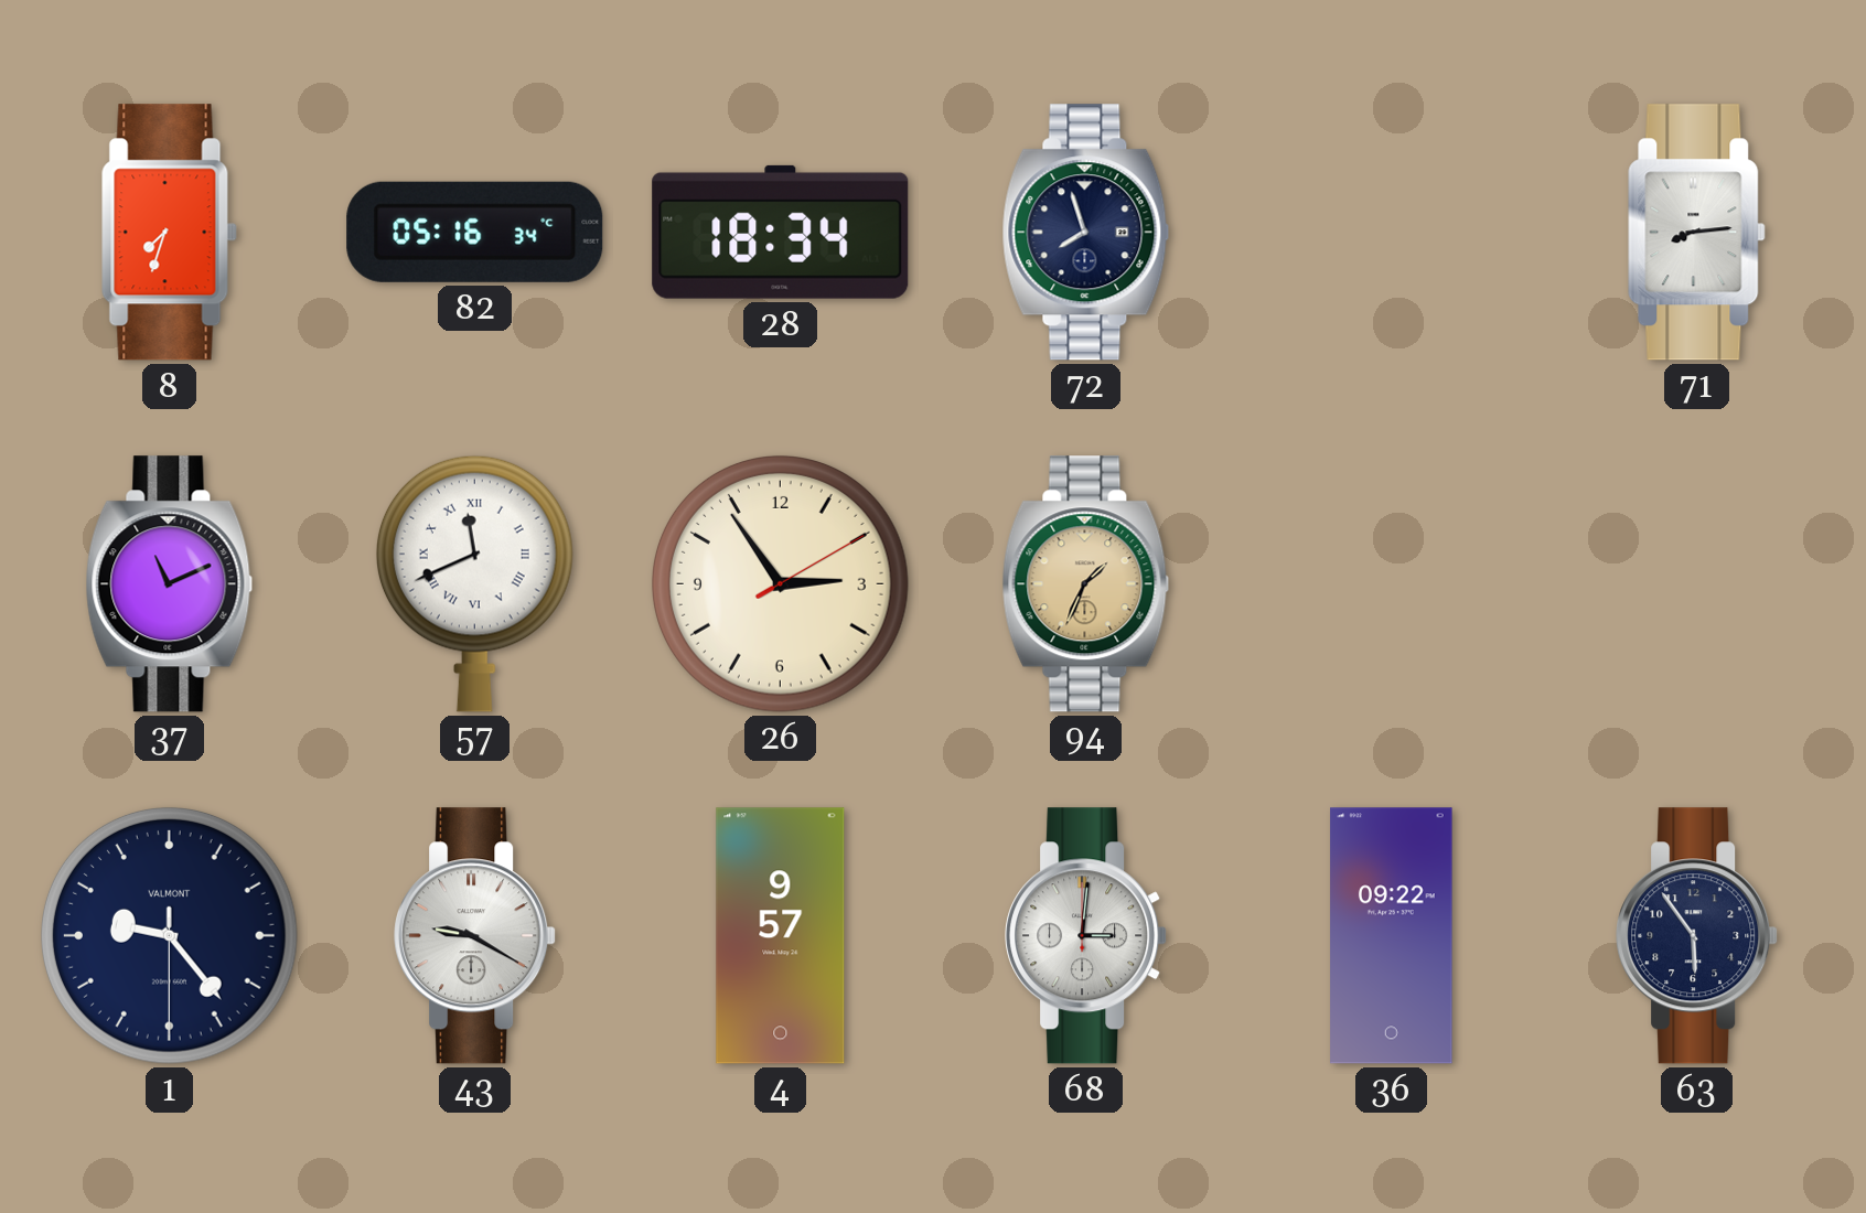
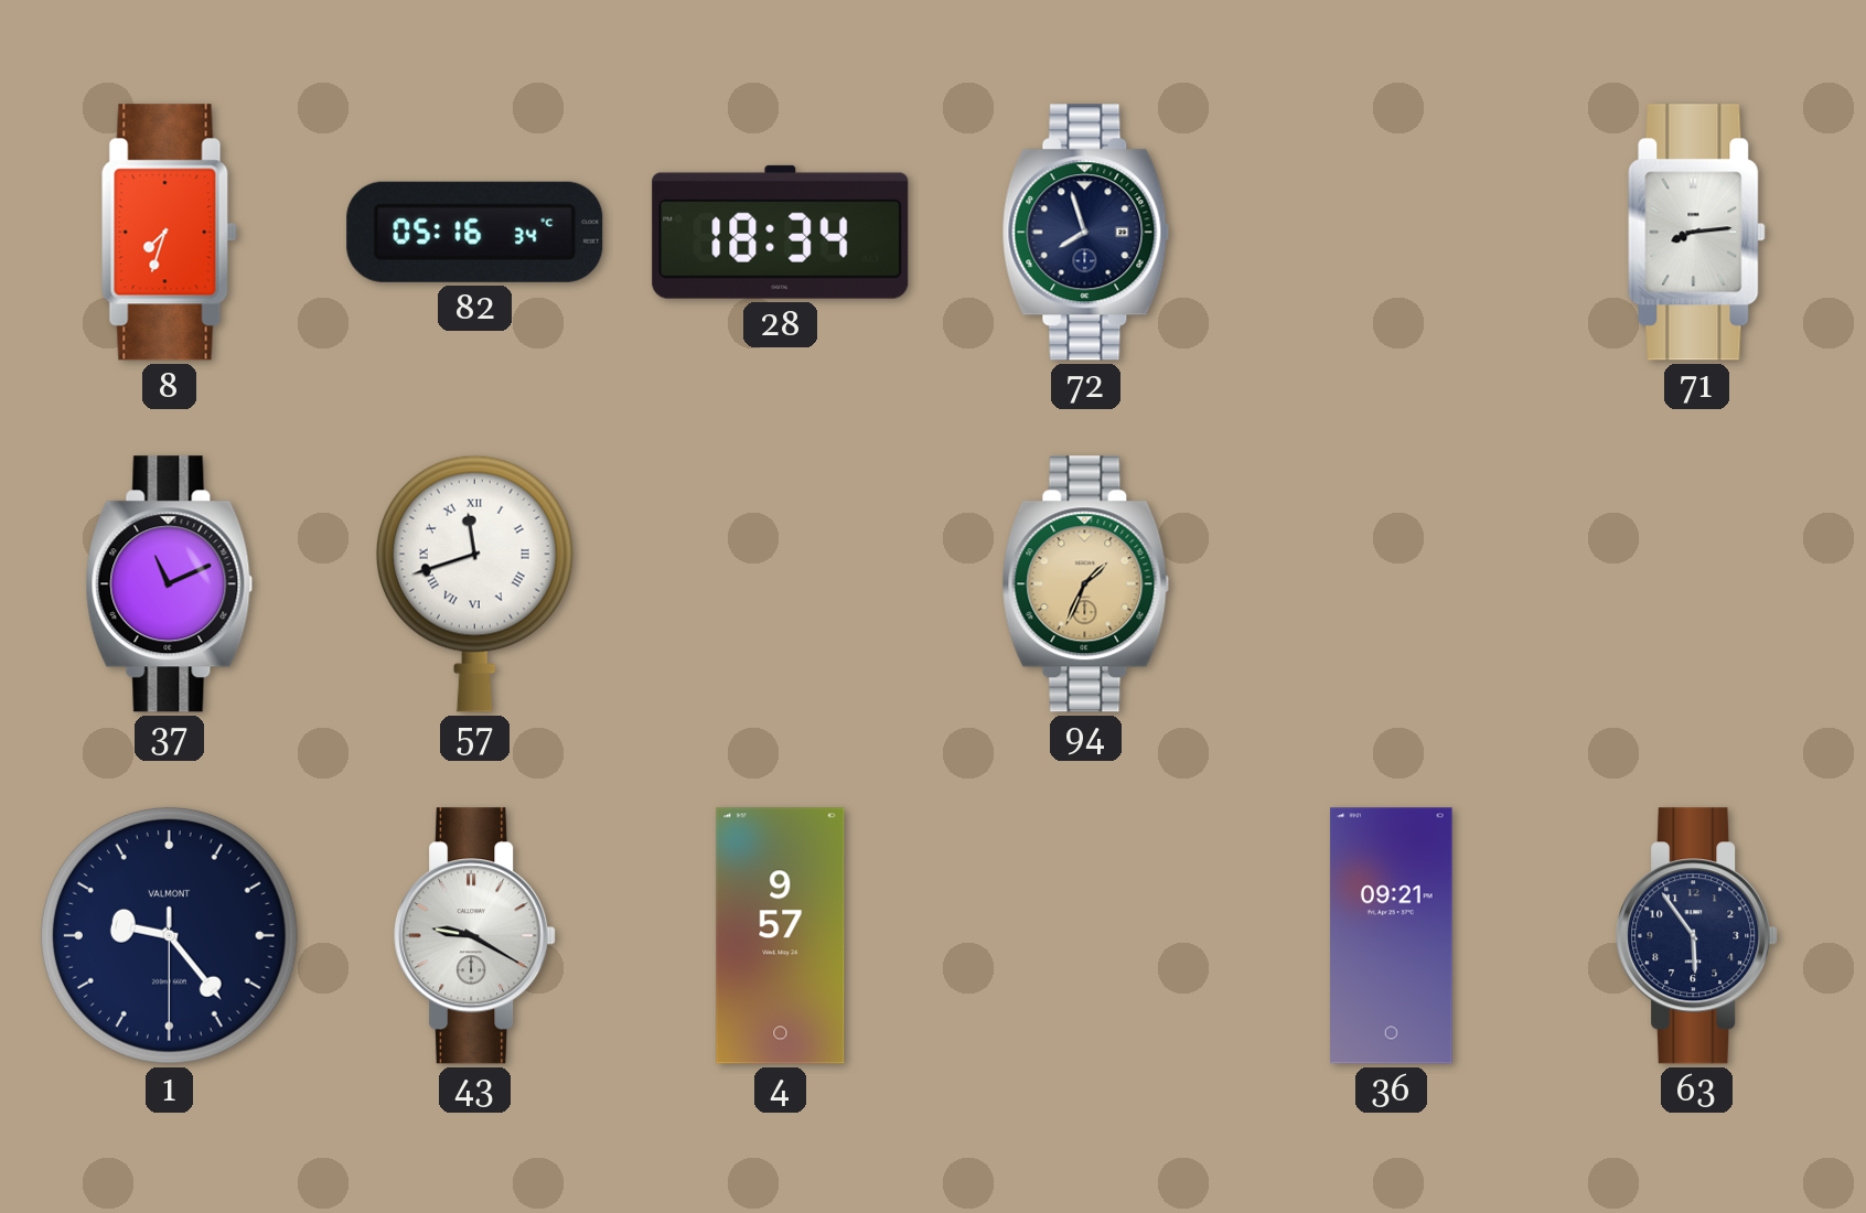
57: 11:41 -> 11:42
26: 2:54 -> none
68: 3:01 -> none
36: 09:22 -> 09:21
